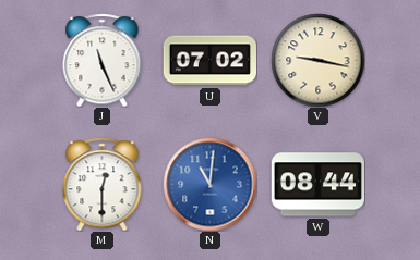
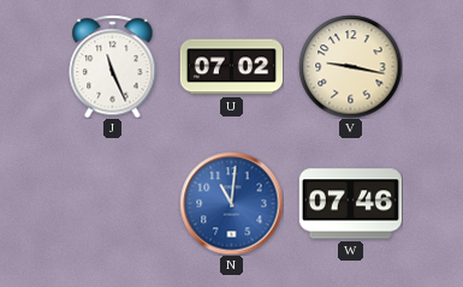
M: 12:30 -> none
W: 08:44 -> 07:46
